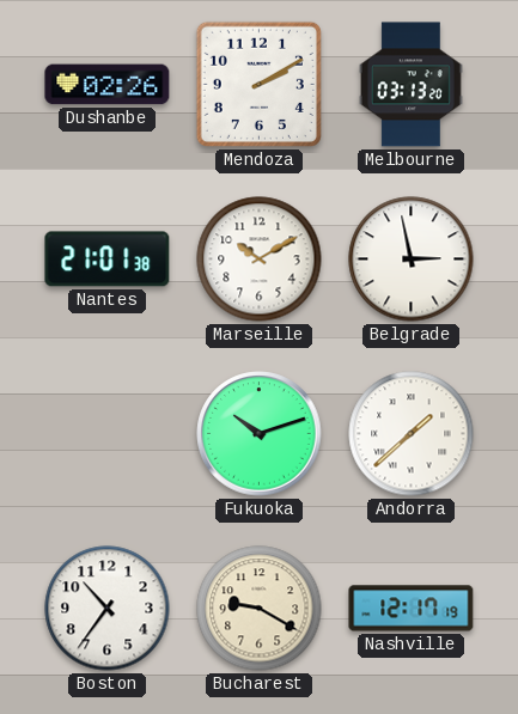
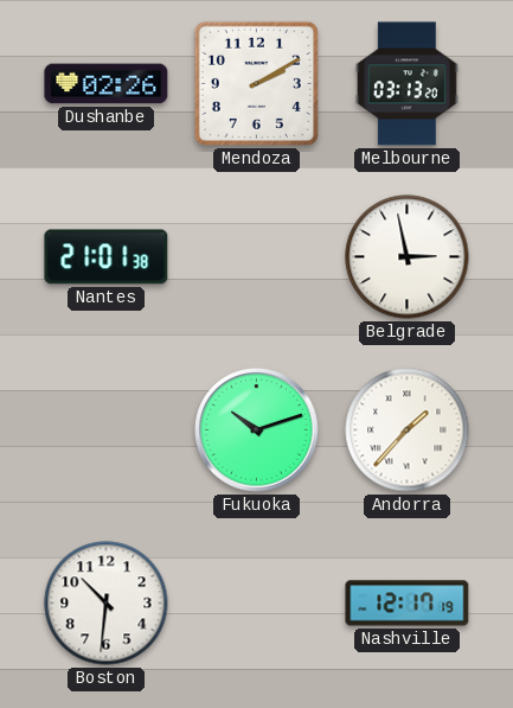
Marseille: 10:10 -> none
Andorra: 1:38 -> 1:37
Boston: 10:36 -> 10:31
Bucharest: 9:20 -> none
